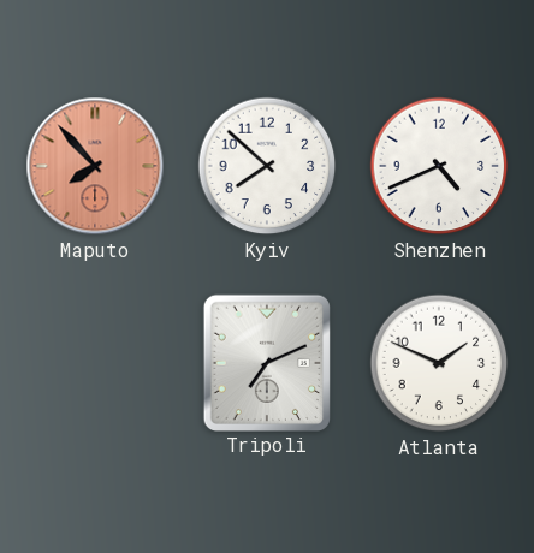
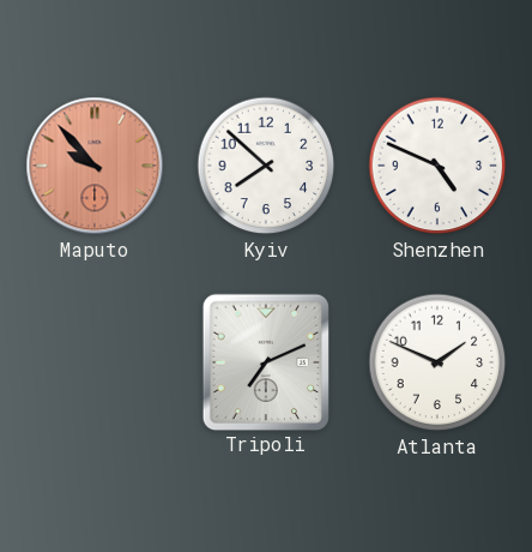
Maputo: 7:53 -> 9:53
Shenzhen: 4:41 -> 4:49
